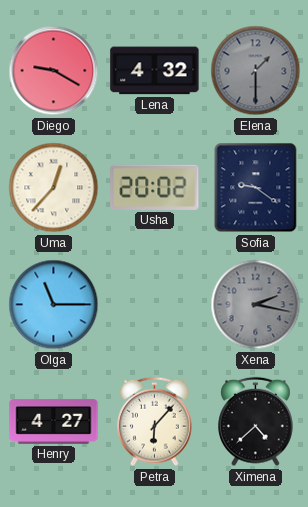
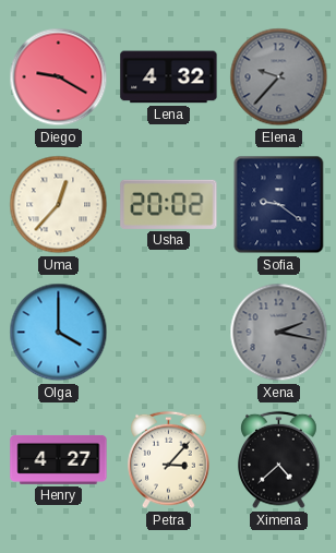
Elena: 1:30 -> 9:37
Olga: 11:15 -> 4:00
Petra: 6:07 -> 3:07
